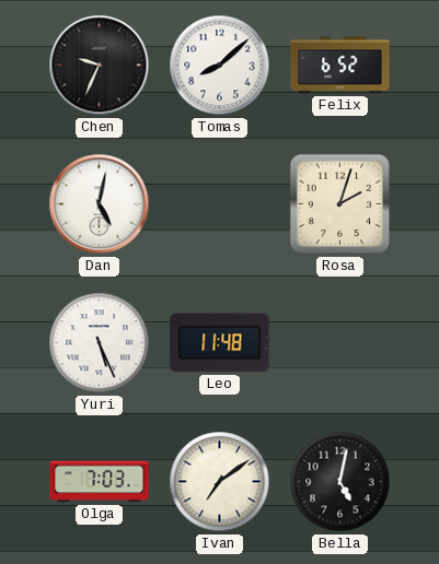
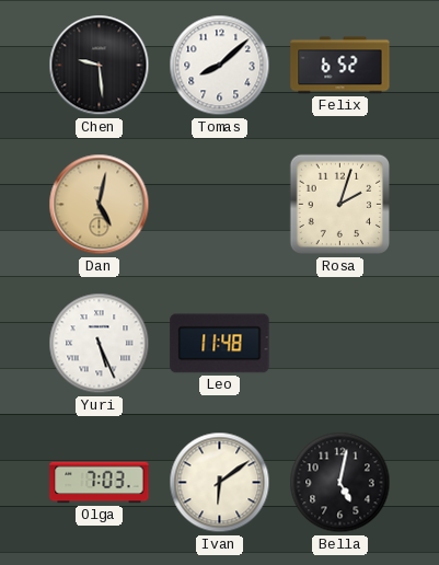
Chen: 9:34 -> 9:29
Dan dial: white -> champagne
Ivan: 7:09 -> 6:09
